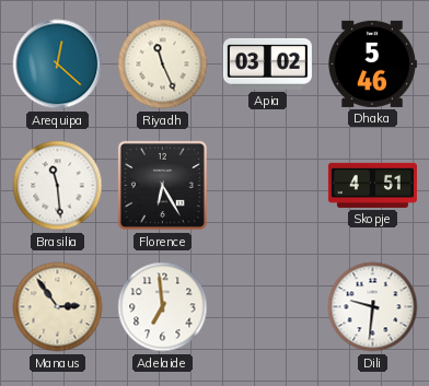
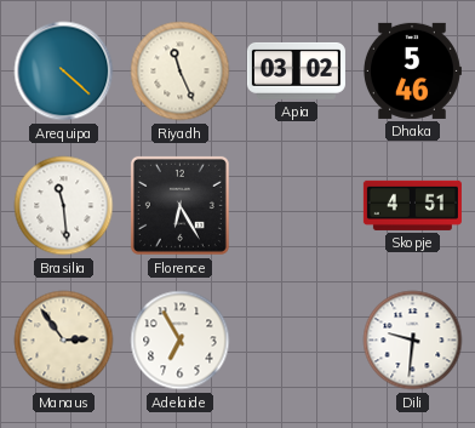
Arequipa: 12:22 -> 4:22
Adelaide: 6:59 -> 6:55
